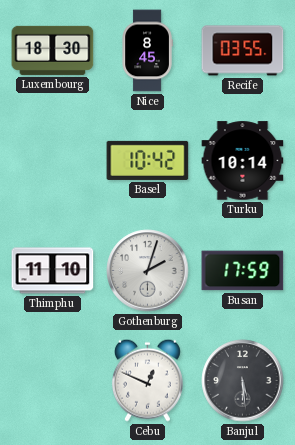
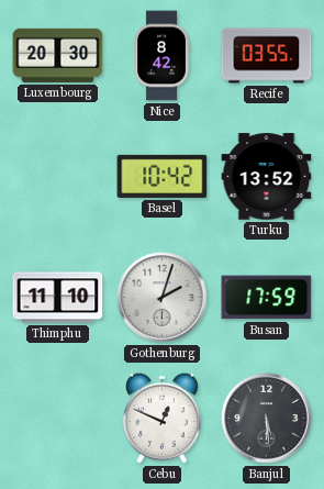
Luxembourg: 18:30 -> 20:30
Nice: 8:45 -> 8:42
Turku: 10:14 -> 13:52
